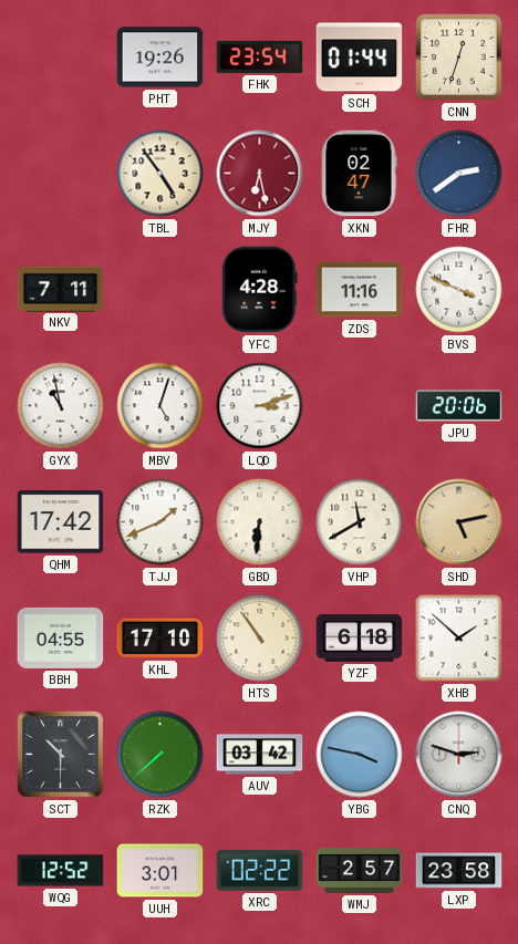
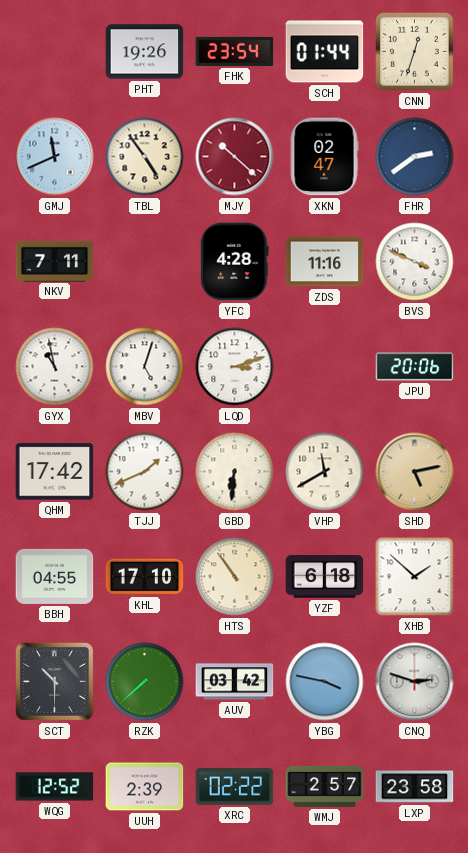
GMJ: none -> 11:41
MJY: 6:28 -> 10:22
UUH: 3:01 -> 2:39
